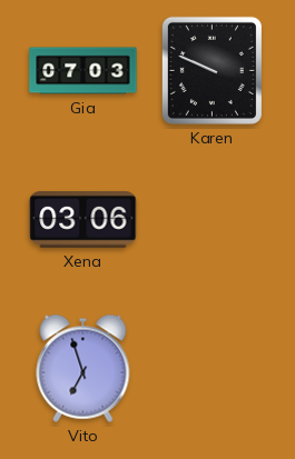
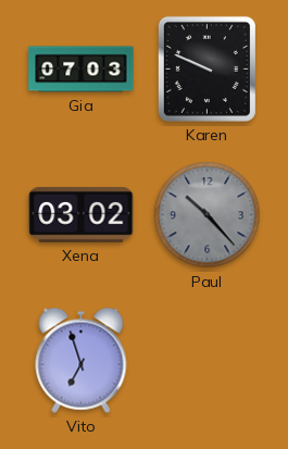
Xena: 03:06 -> 03:02
Paul: none -> 10:23
